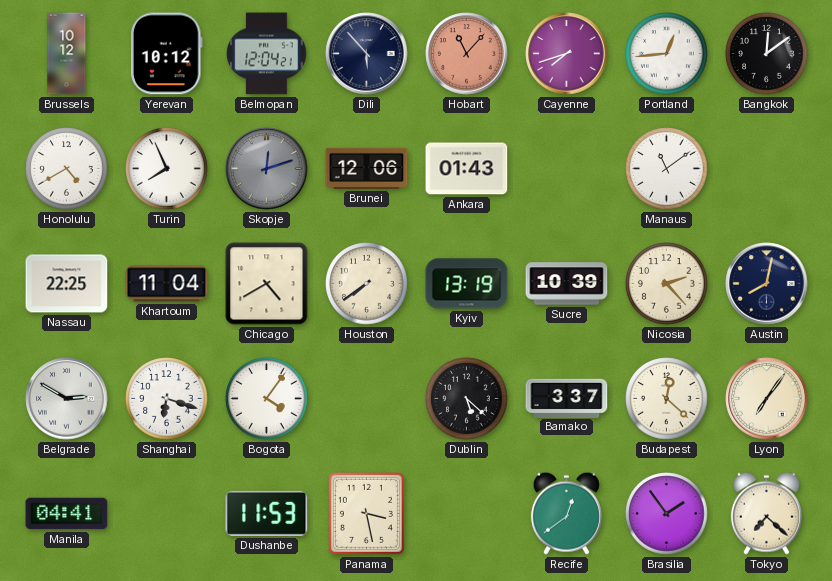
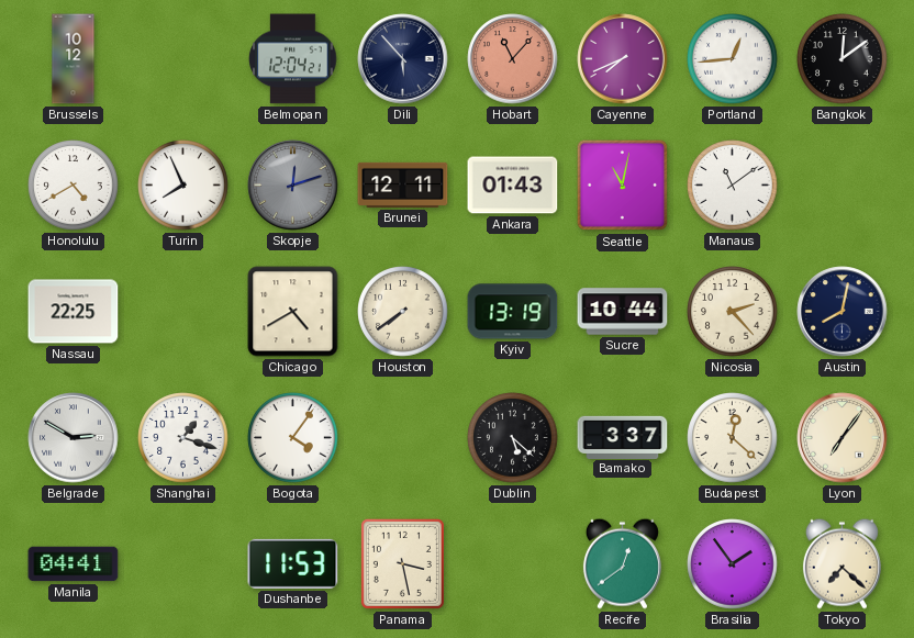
Yerevan: 10:12 -> none
Cayenne: 7:42 -> 7:41
Brunei: 12:06 -> 12:11
Seattle: none -> 11:02
Khartoum: 11:04 -> none
Sucre: 10:39 -> 10:44
Shanghai: 6:18 -> 1:18
